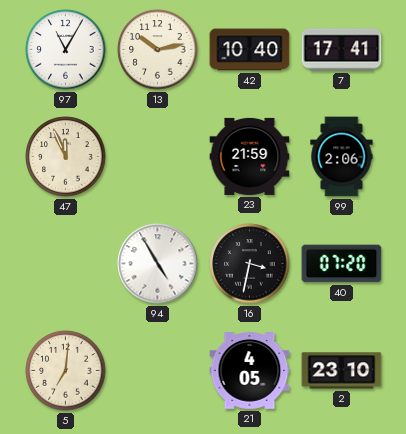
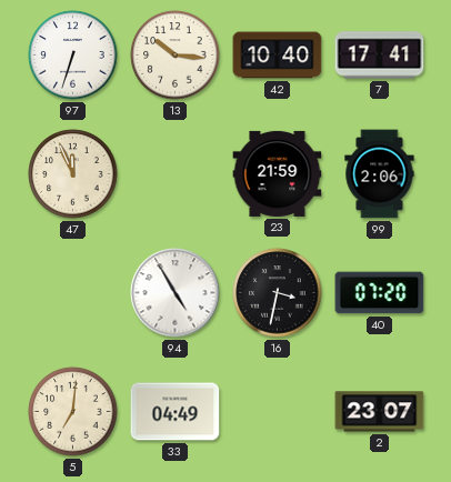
97: 11:05 -> 6:33
13: 10:13 -> 10:16
33: none -> 04:49
21: 4:05 -> none
2: 23:10 -> 23:07
